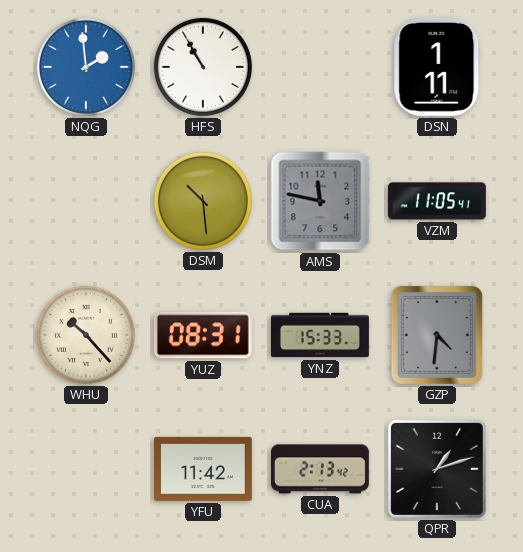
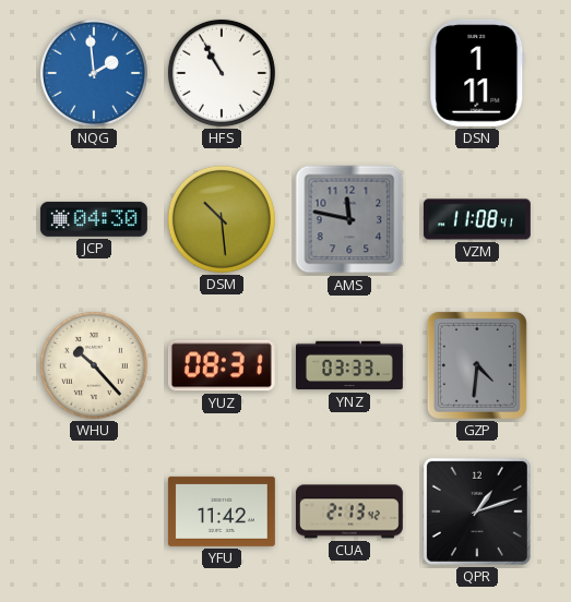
JCP: none -> 04:30
VZM: 11:05 -> 11:08
YNZ: 15:33 -> 03:33
